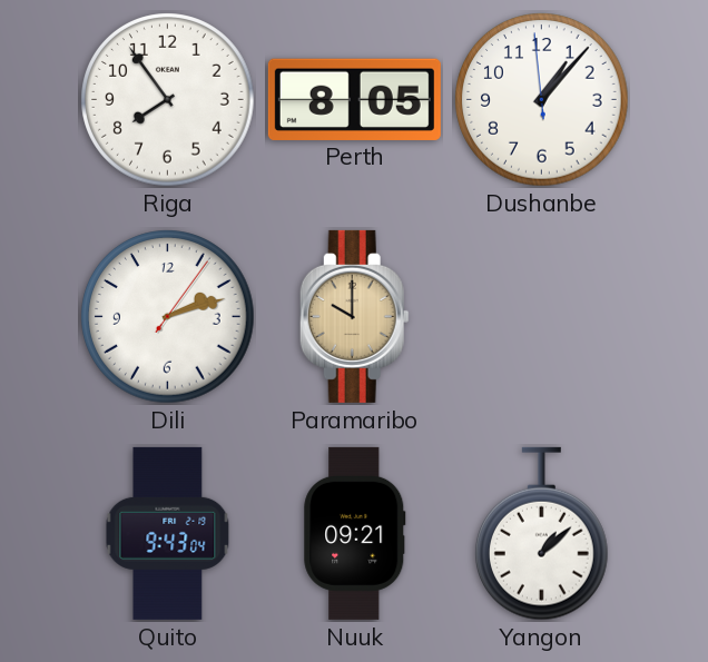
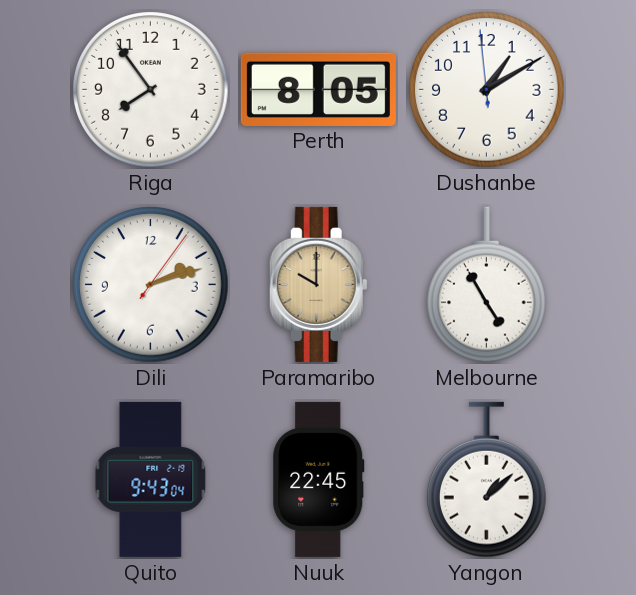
Dushanbe: 1:06 -> 1:09
Melbourne: none -> 4:55
Nuuk: 09:21 -> 22:45
